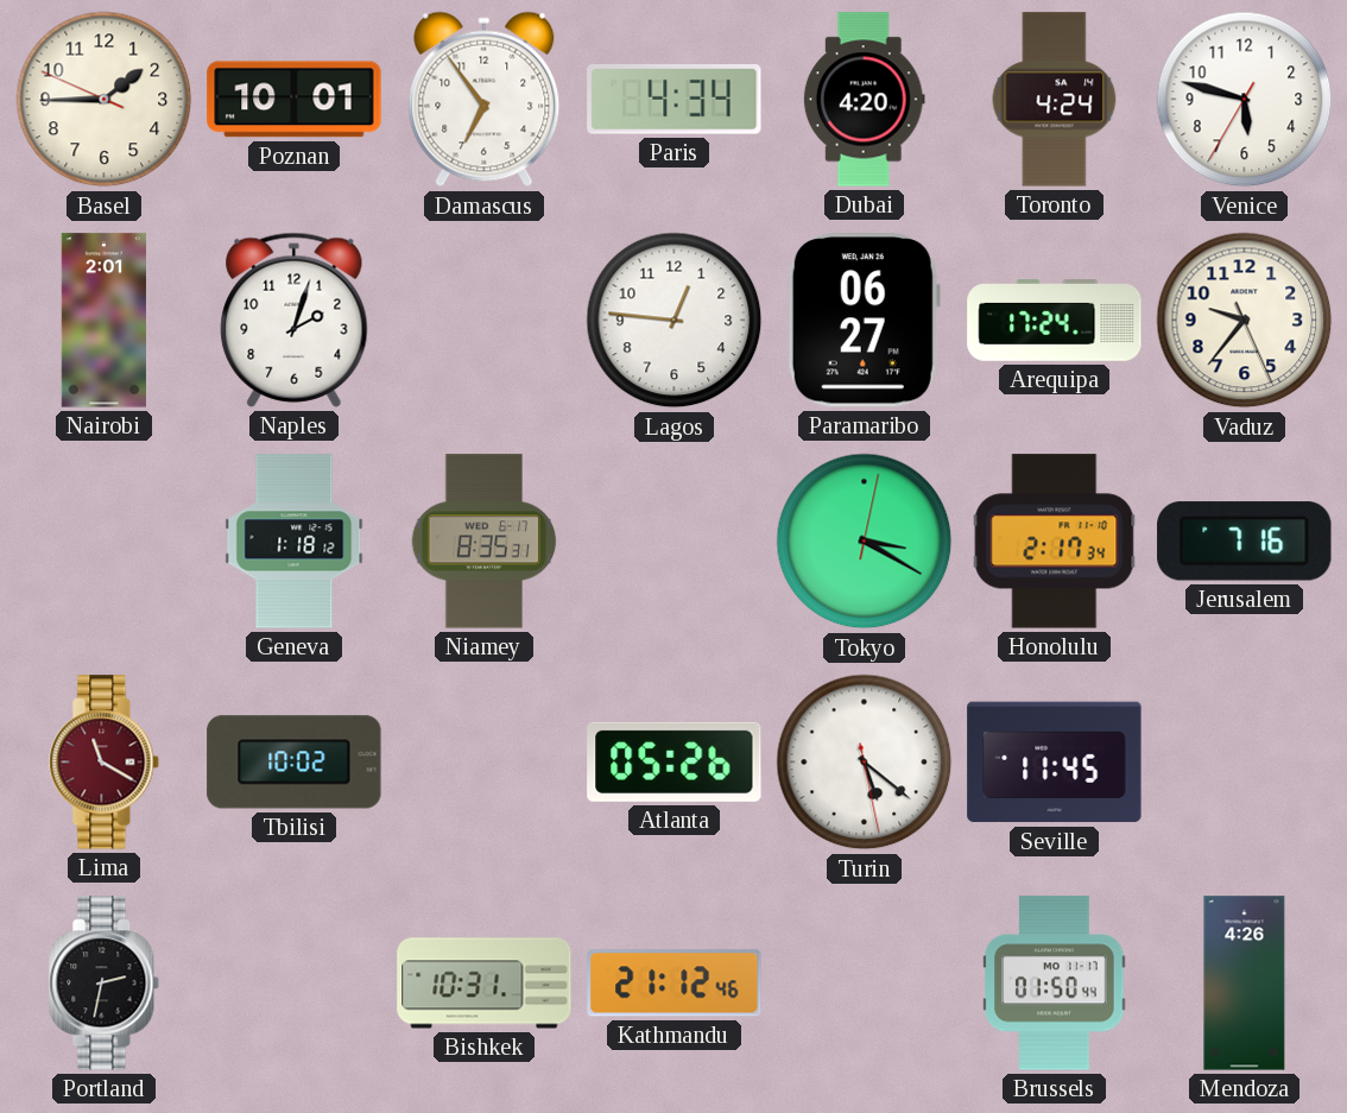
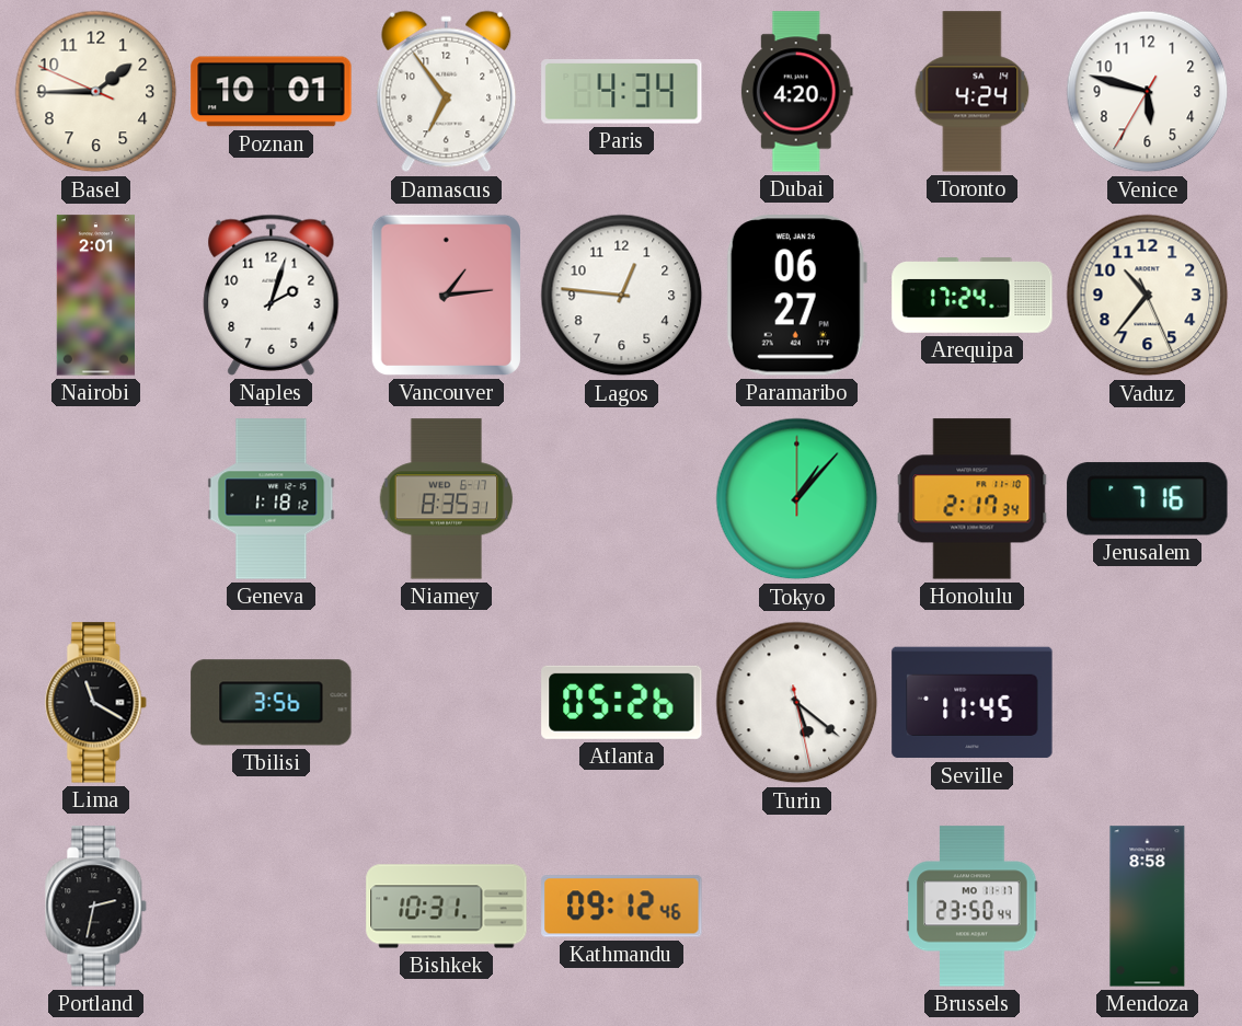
Vancouver: none -> 1:14
Vaduz: 9:36 -> 10:36
Tokyo: 3:20 -> 1:07
Lima dial: burgundy -> black
Tbilisi: 10:02 -> 3:56
Kathmandu: 21:12 -> 09:12
Brussels: 01:50 -> 23:50
Mendoza: 4:26 -> 8:58
